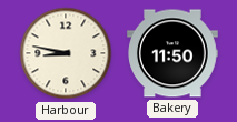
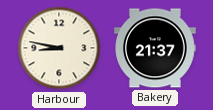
Bakery: 11:50 -> 21:37
